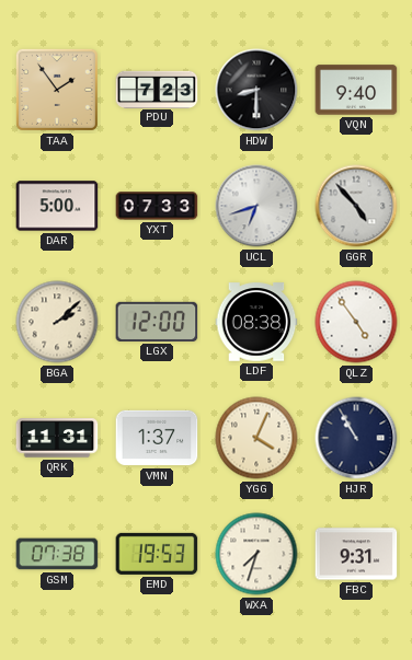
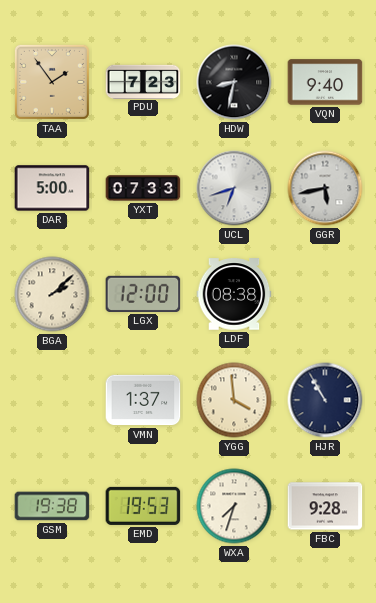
HDW: 8:30 -> 8:32
GGR: 4:53 -> 5:43
QLZ: 4:54 -> none
QRK: 11:31 -> none
YGG: 4:04 -> 3:59
GSM: 07:38 -> 19:38
FBC: 9:31 -> 9:28
